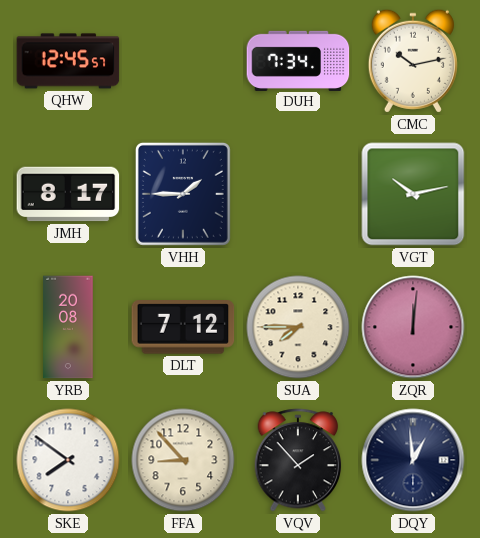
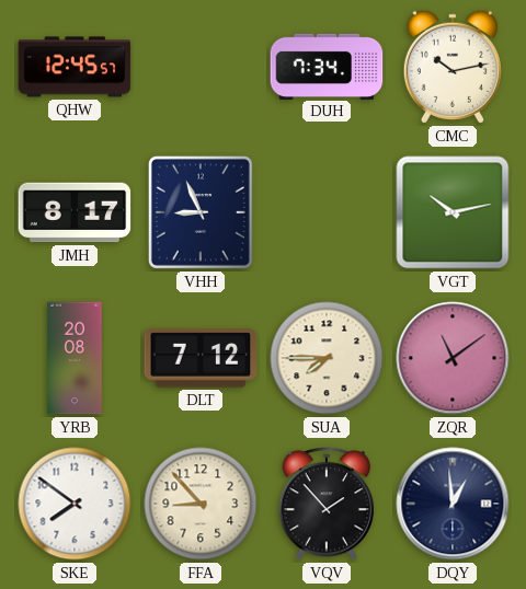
VHH: 1:45 -> 8:56
ZQR: 12:01 -> 11:09
